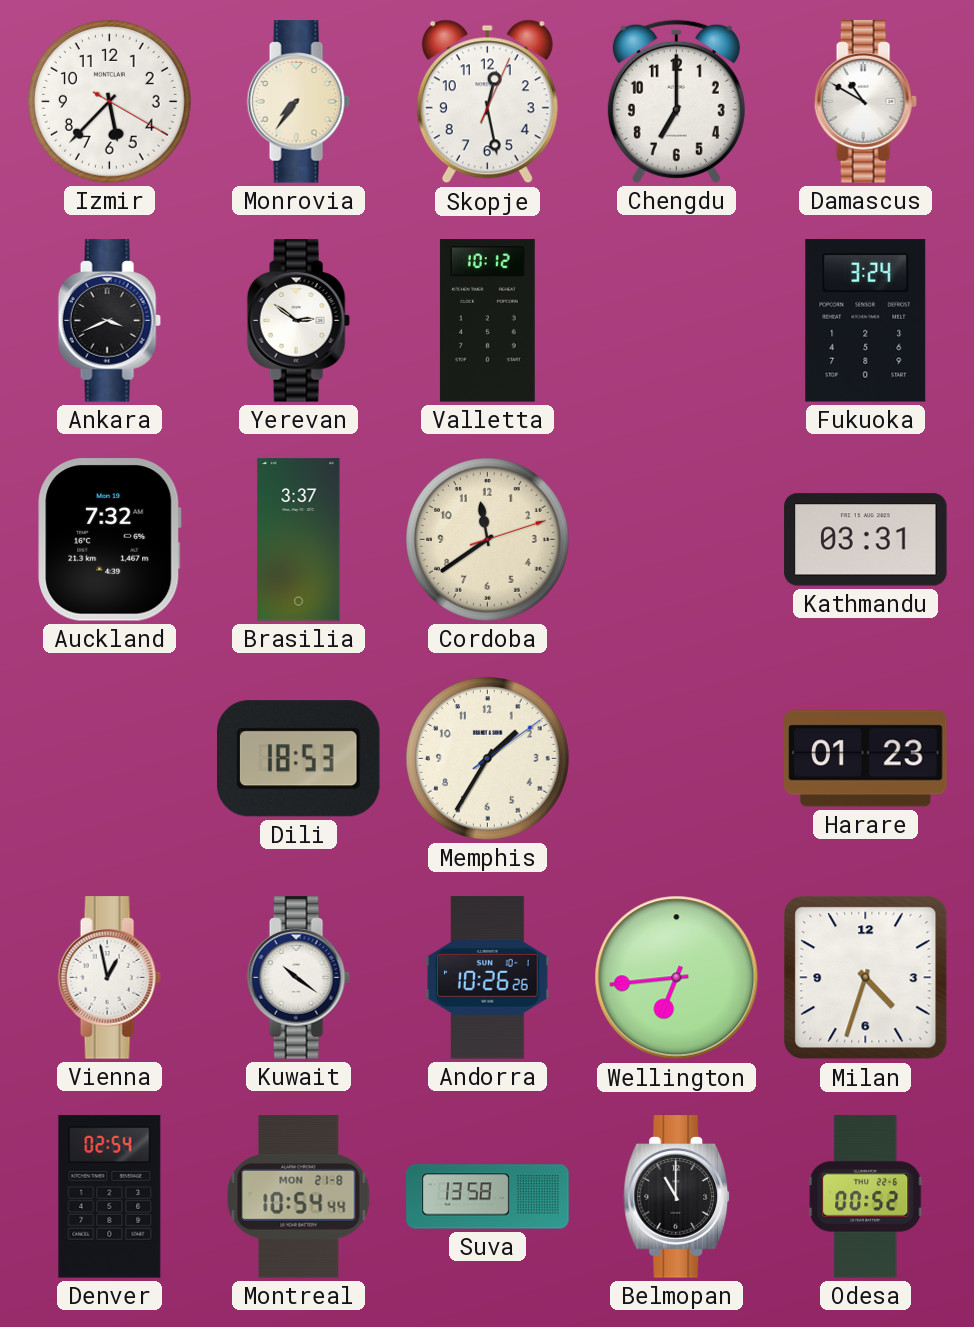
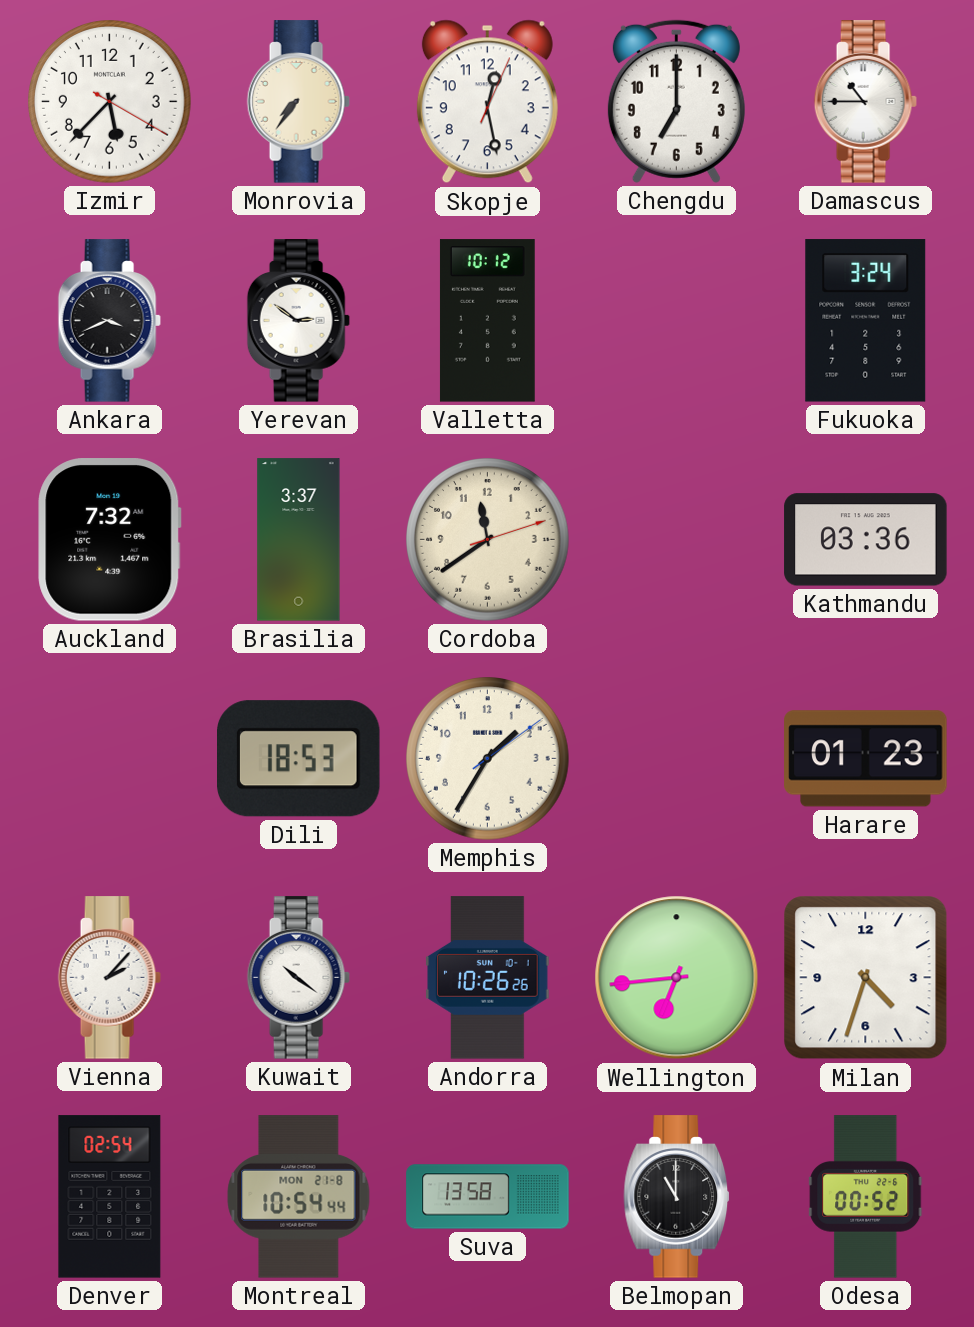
Damascus: 10:50 -> 10:45
Kathmandu: 03:31 -> 03:36
Vienna: 12:58 -> 2:07
